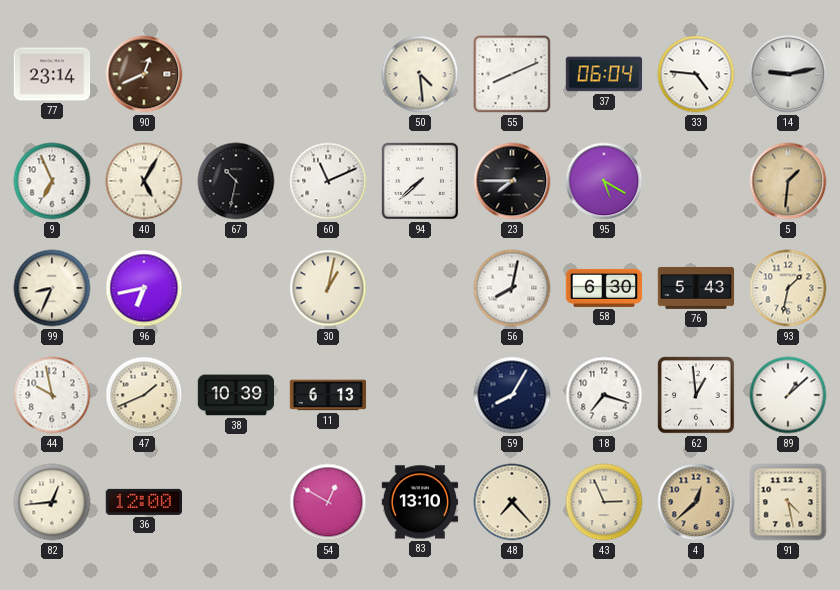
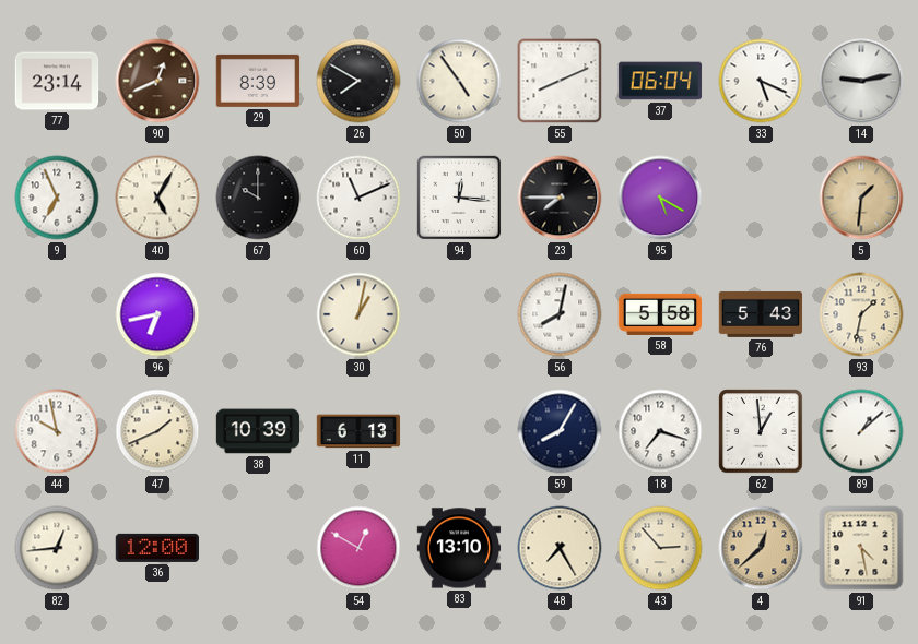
29: none -> 8:39
26: none -> 7:50
50: 4:29 -> 4:54
33: 4:46 -> 5:19
67: 10:32 -> 10:00
94: 7:38 -> 12:16
99: 8:34 -> none
58: 6:30 -> 5:58
48: 7:23 -> 7:25
43: 2:56 -> 2:53
